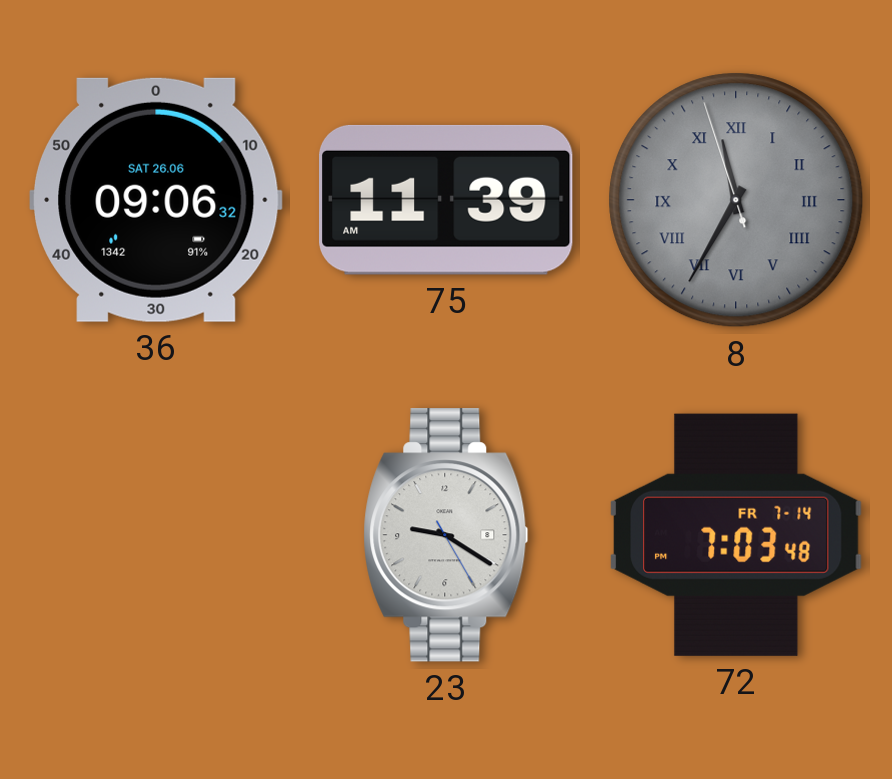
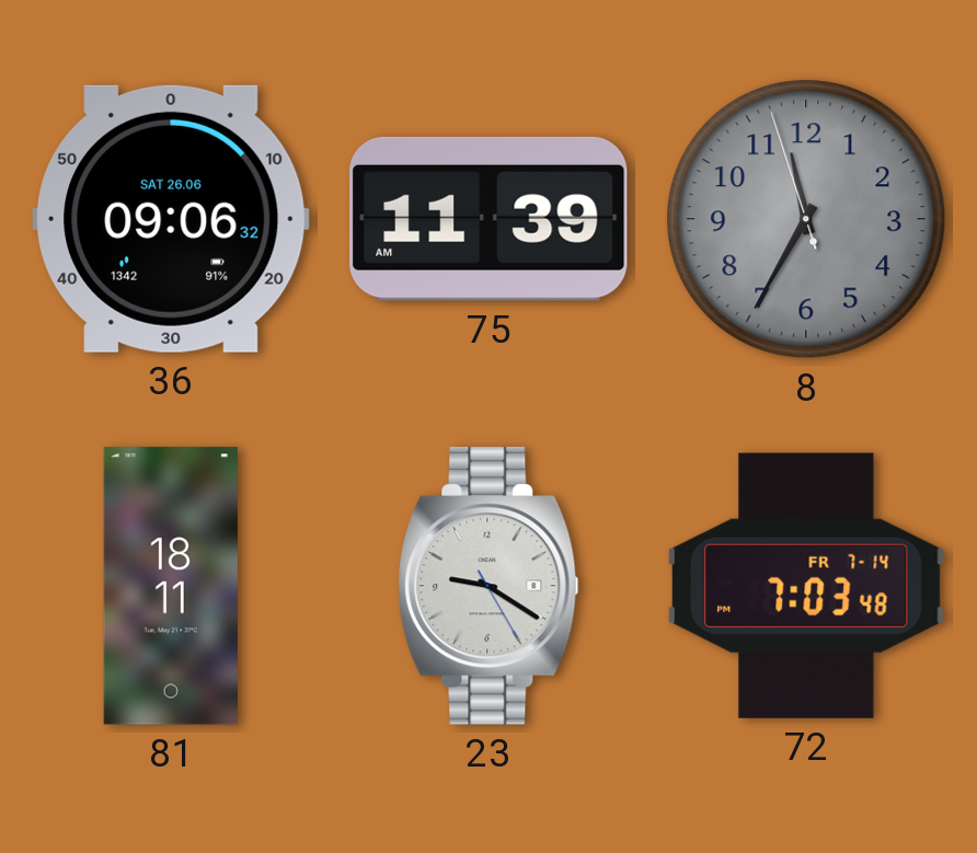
8 numerals: Roman -> Arabic
81: none -> 18:11
